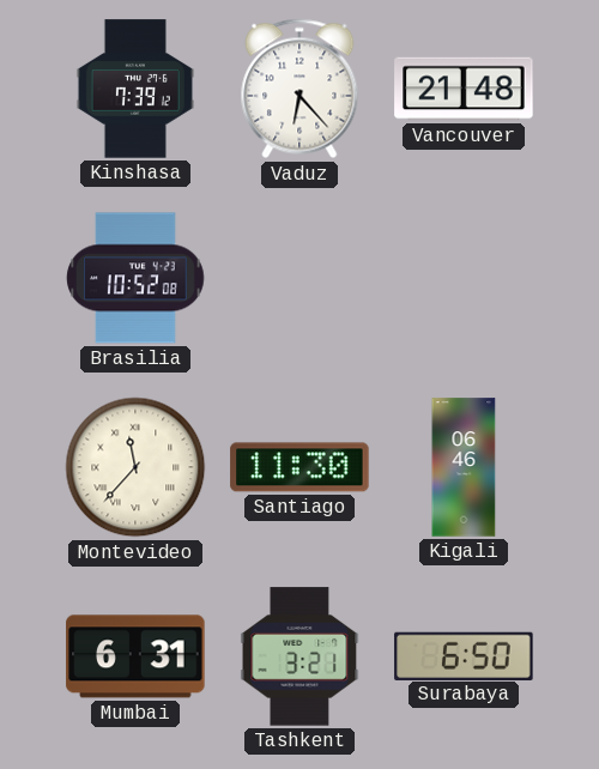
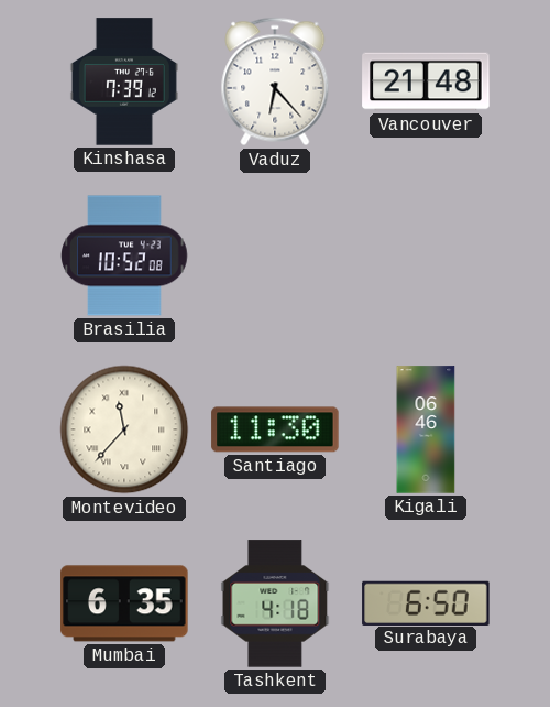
Mumbai: 6:31 -> 6:35
Tashkent: 3:21 -> 4:18
